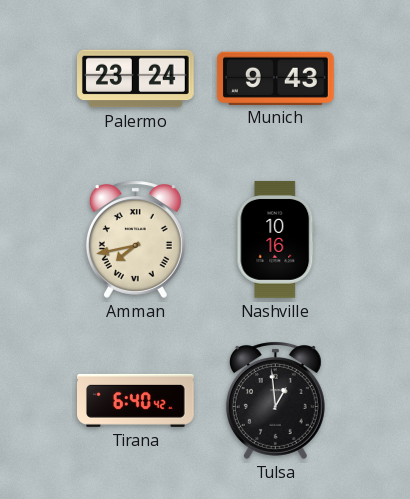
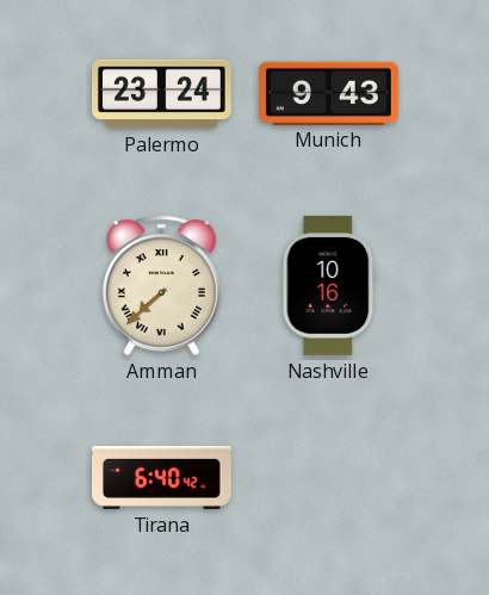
Amman: 7:43 -> 7:38
Tulsa: 12:59 -> none
